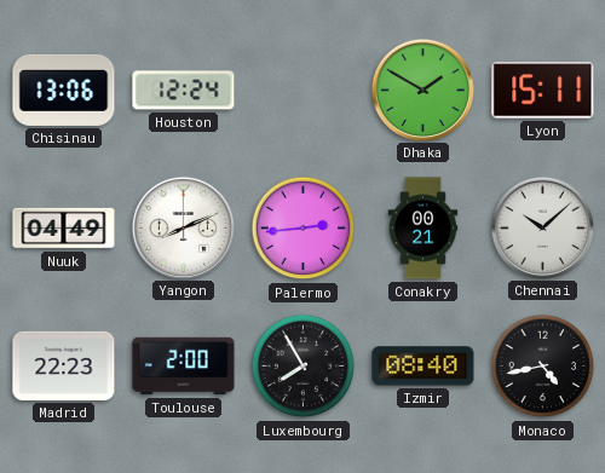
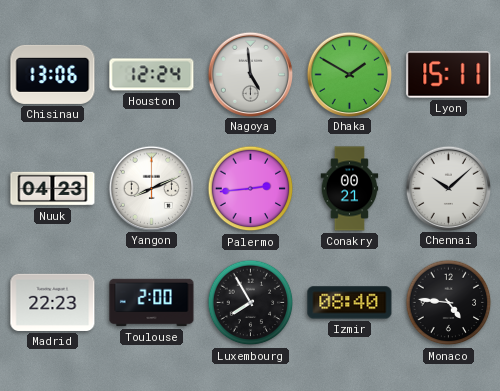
Nagoya: none -> 4:59
Nuuk: 04:49 -> 04:23
Monaco: 4:43 -> 4:46
